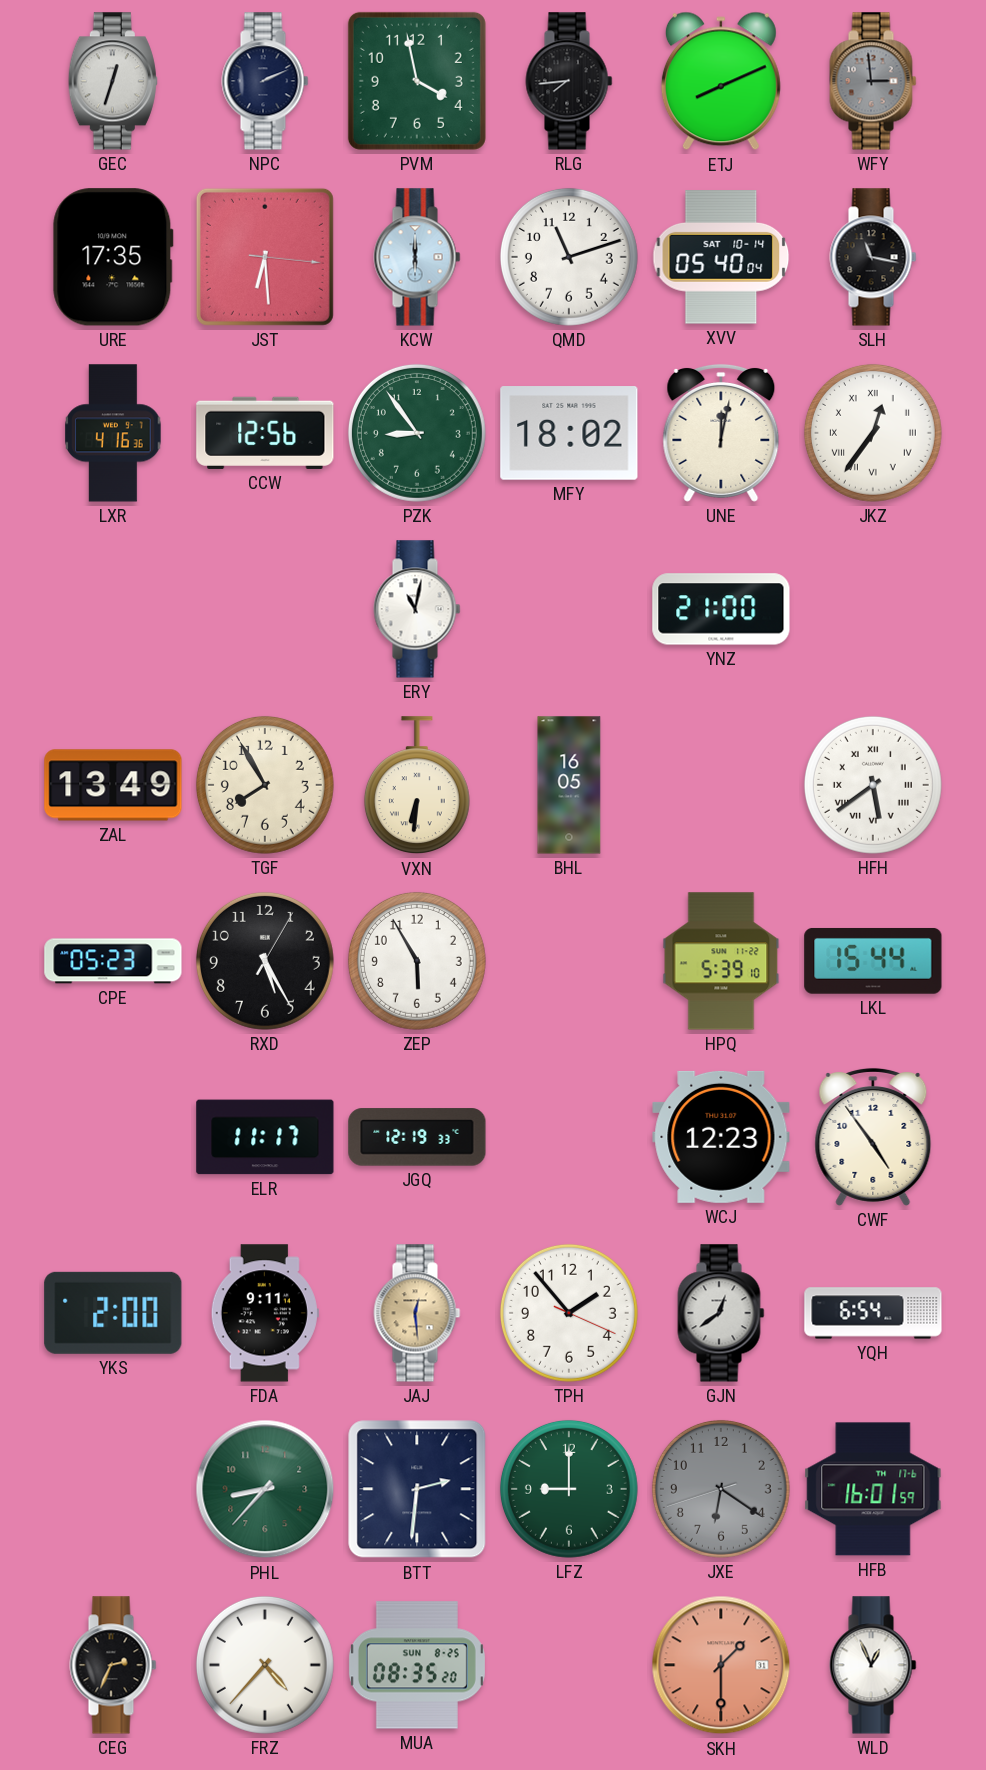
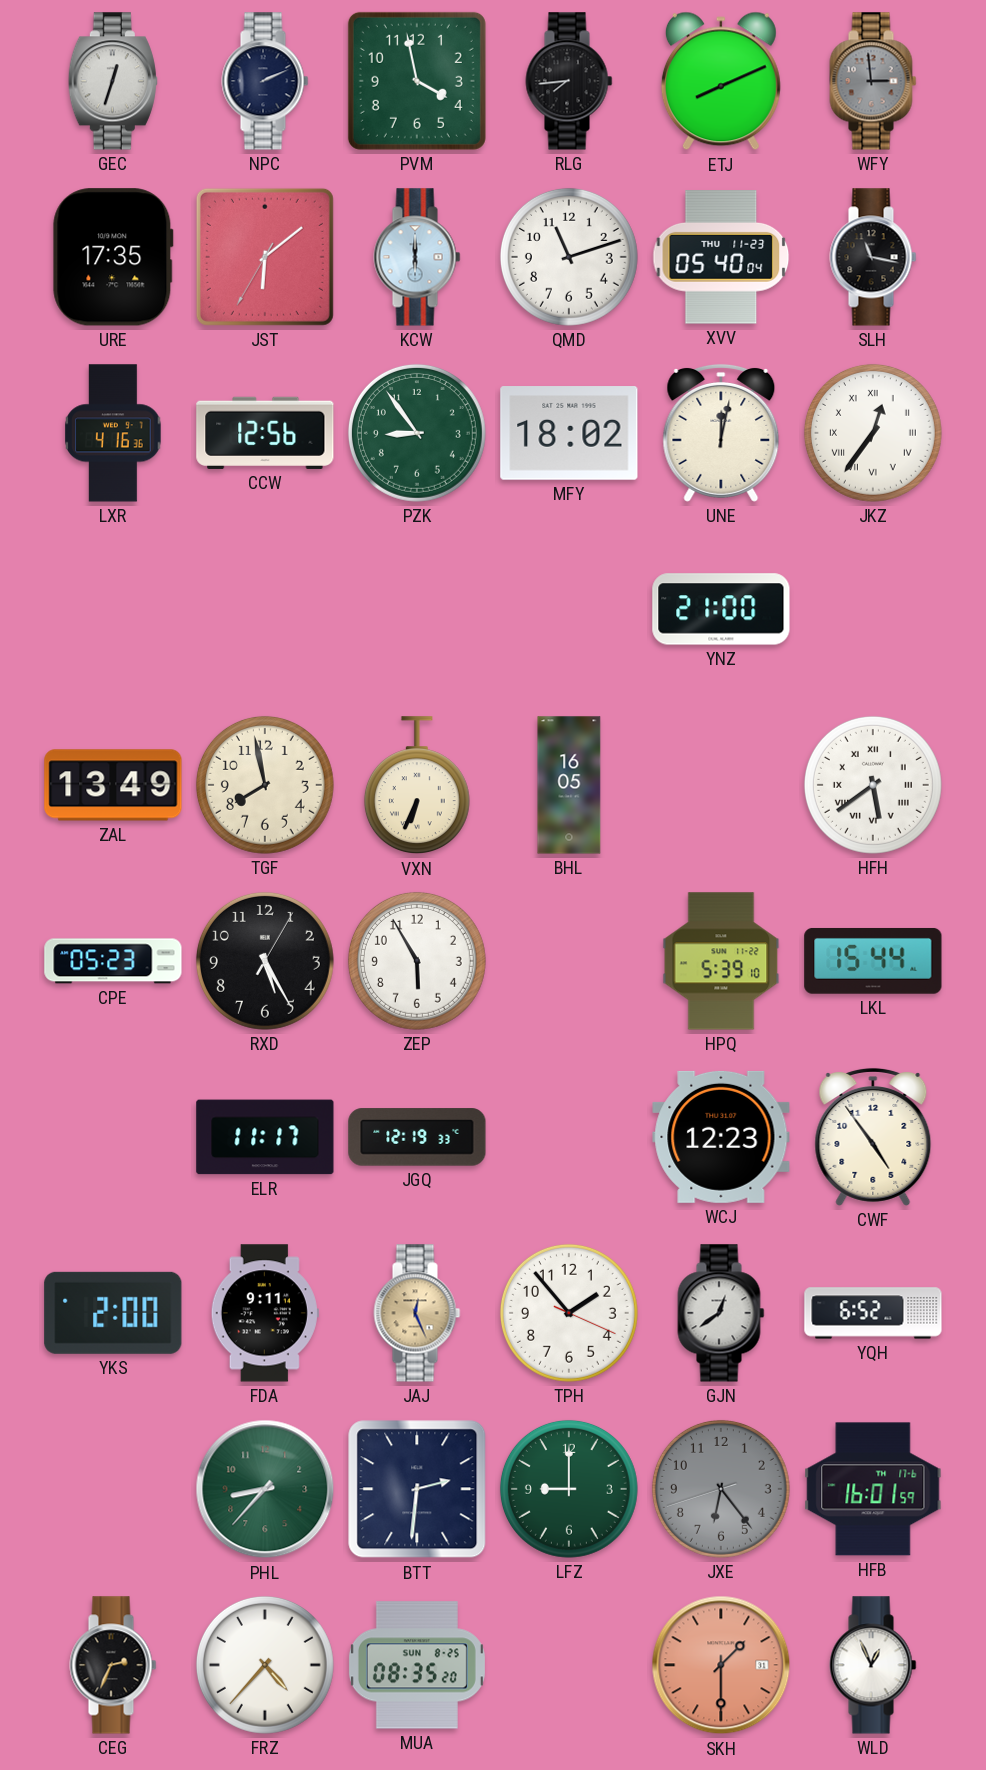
JST: 6:29 -> 6:08
XVV date: SAT 10-14 -> THU 11-23
ERY: 11:02 -> none
TGF: 7:55 -> 7:58
VXN: 6:31 -> 6:34
JAJ: 12:29 -> 12:26
YQH: 6:54 -> 6:52
JXE: 6:20 -> 6:23
